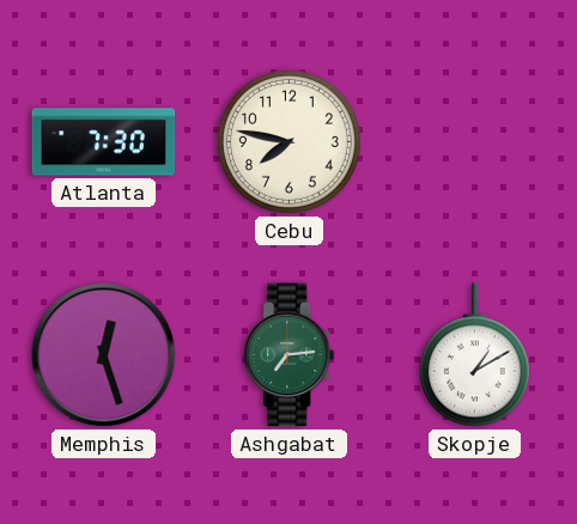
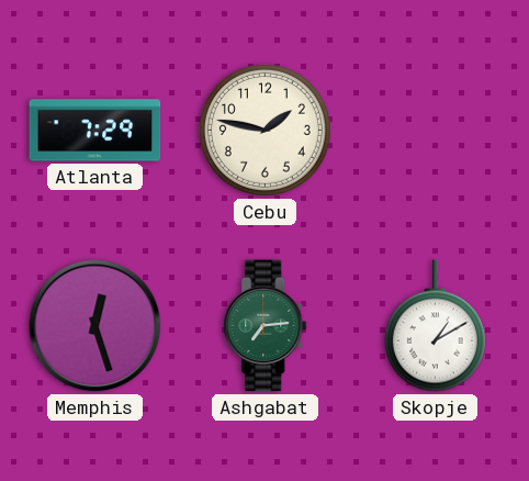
Atlanta: 7:30 -> 7:29
Cebu: 7:47 -> 1:47
